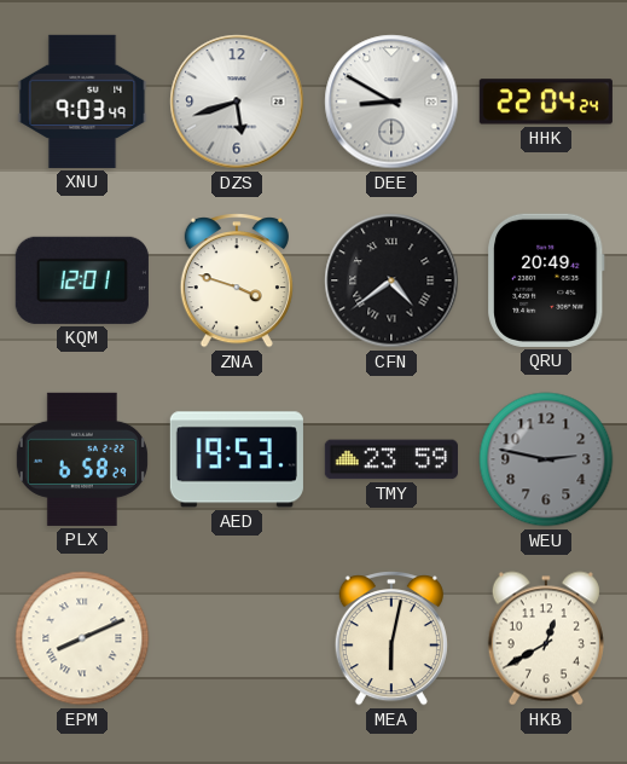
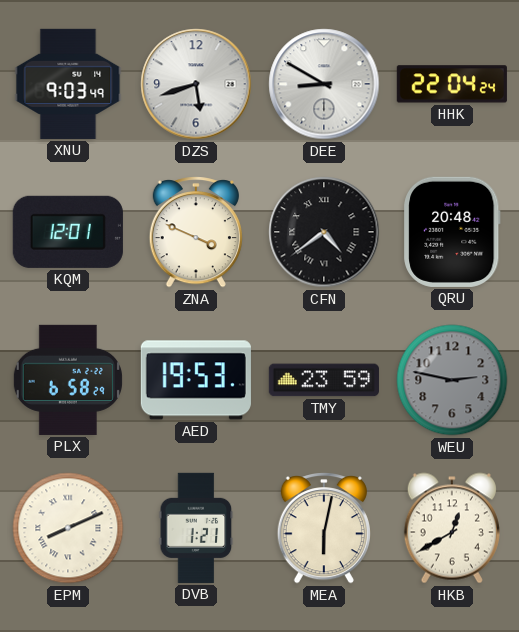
ZNA: 3:48 -> 3:49
QRU: 20:49 -> 20:48
DVB: none -> 1:21
